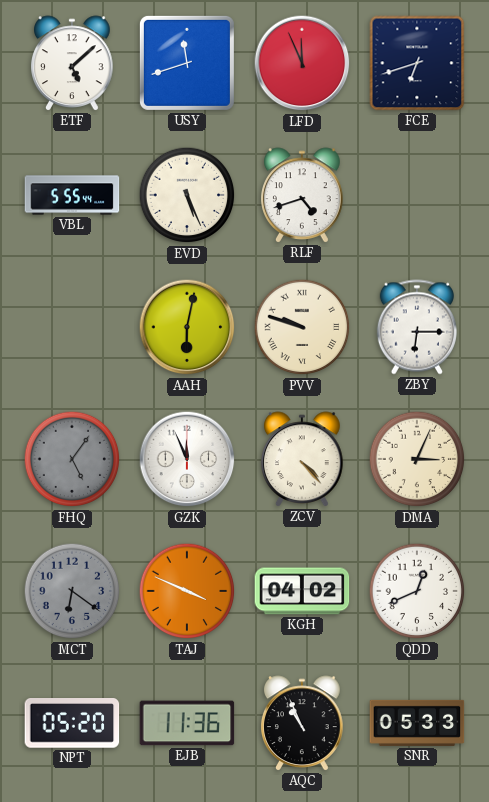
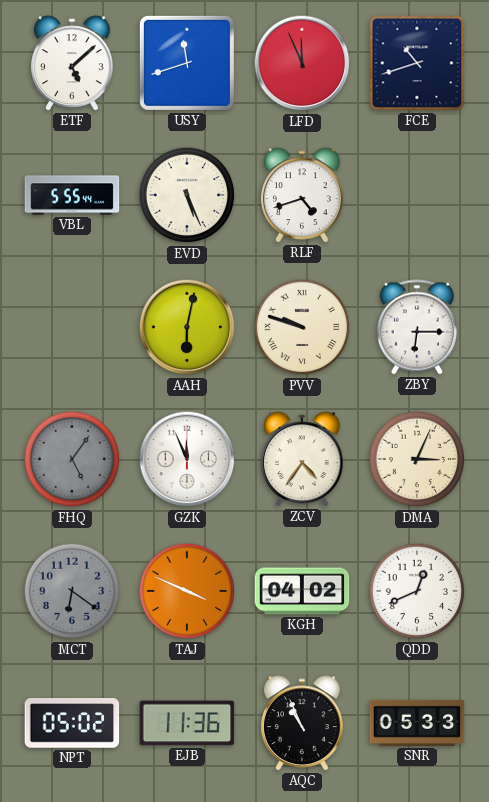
FCE: 6:42 -> 10:42
ZCV: 4:23 -> 4:36
NPT: 05:20 -> 05:02
